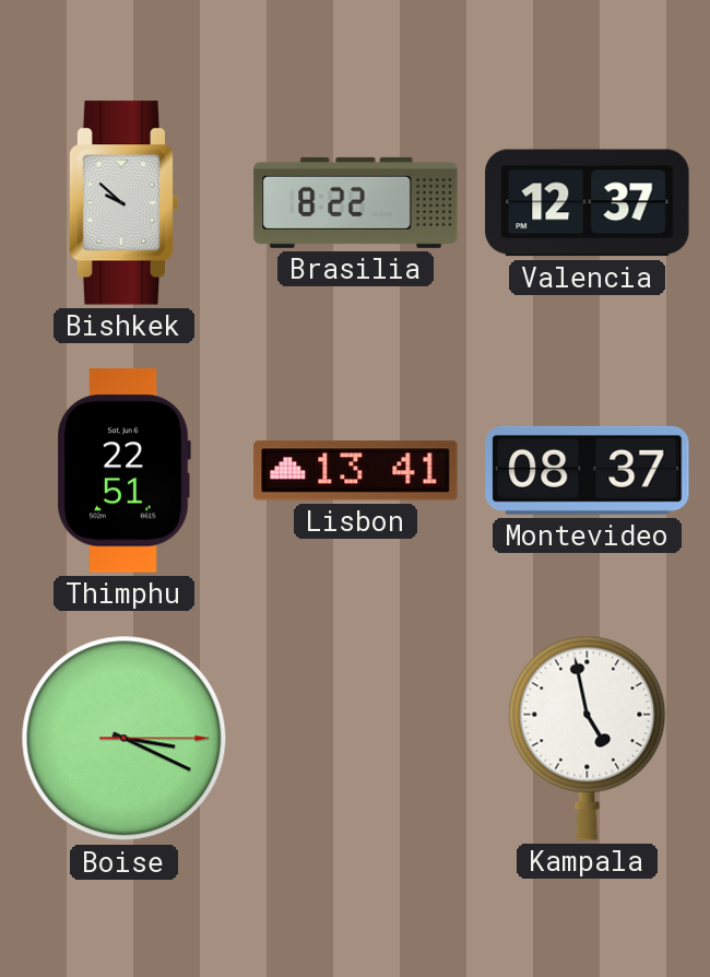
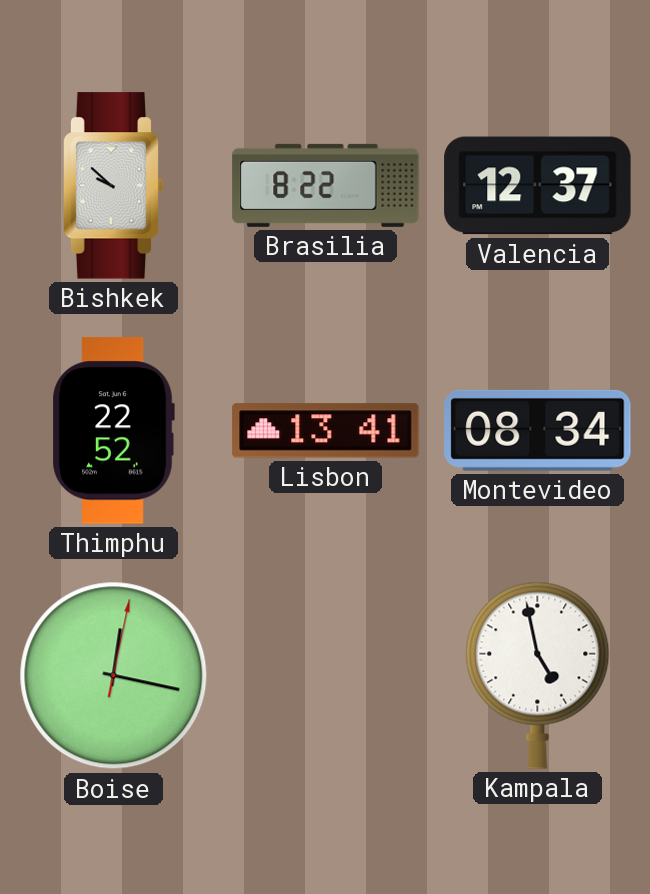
Thimphu: 22:51 -> 22:52
Montevideo: 08:37 -> 08:34
Boise: 3:19 -> 12:17
